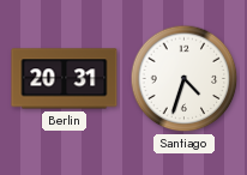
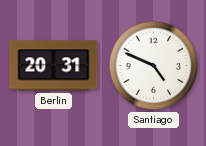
Santiago: 4:33 -> 4:49
